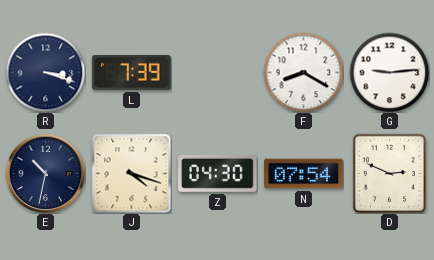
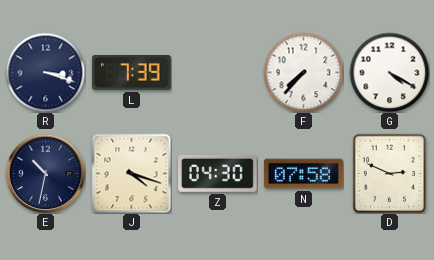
F: 8:20 -> 7:37
G: 9:14 -> 4:20
N: 07:54 -> 07:58
